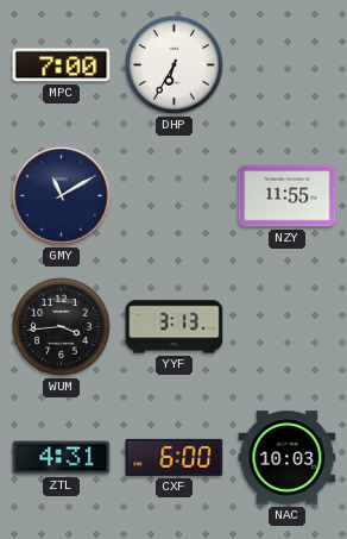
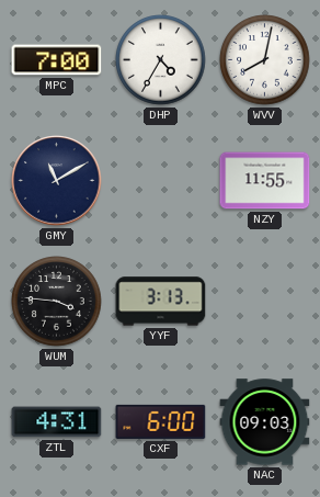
DHP: 6:35 -> 4:35
WVV: none -> 8:02
WUM: 3:44 -> 3:46
NAC: 10:03 -> 09:03
